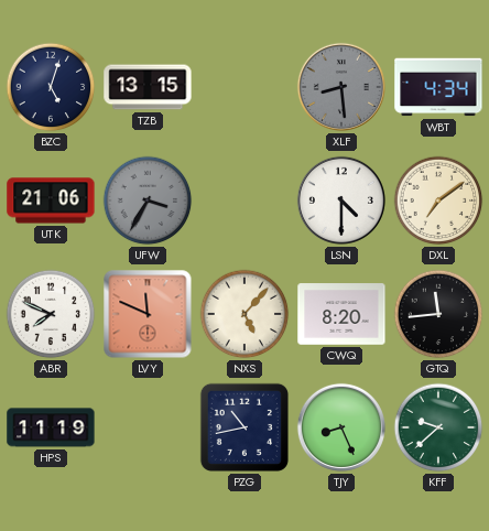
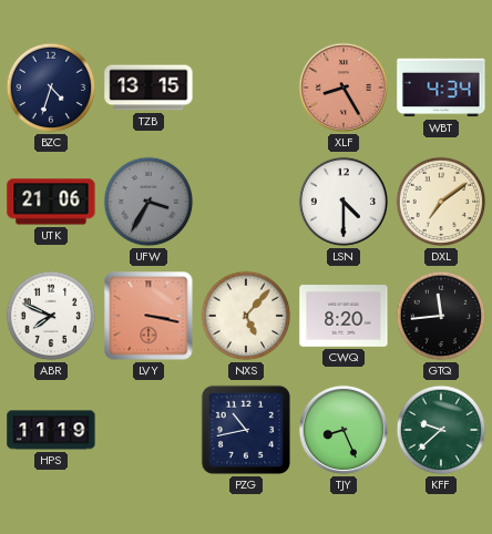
BZC: 5:03 -> 4:33
XLF: 8:29 -> 8:25
XLF dial: grey -> salmon
LVY: 11:49 -> 3:17
